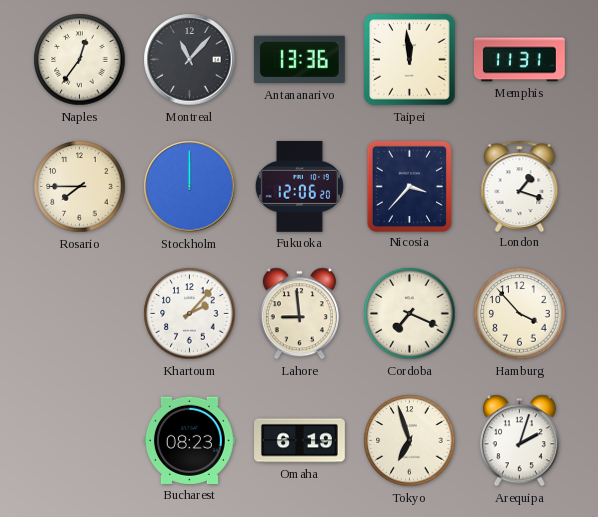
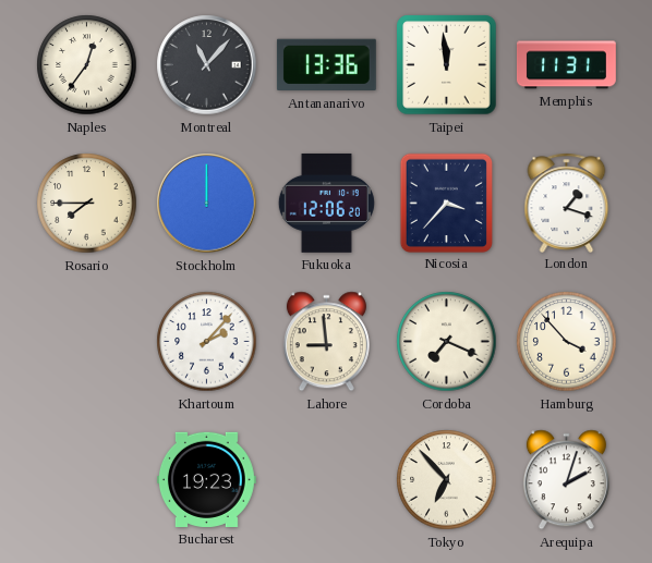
Bucharest: 08:23 -> 19:23
Omaha: 6:19 -> none
Tokyo: 6:57 -> 6:53
